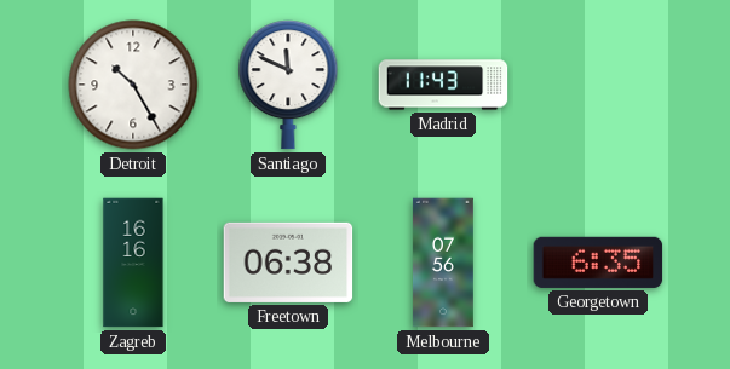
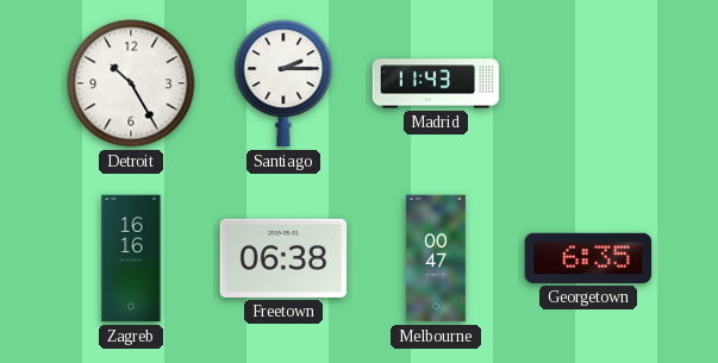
Santiago: 11:49 -> 2:15
Melbourne: 07:56 -> 00:47
